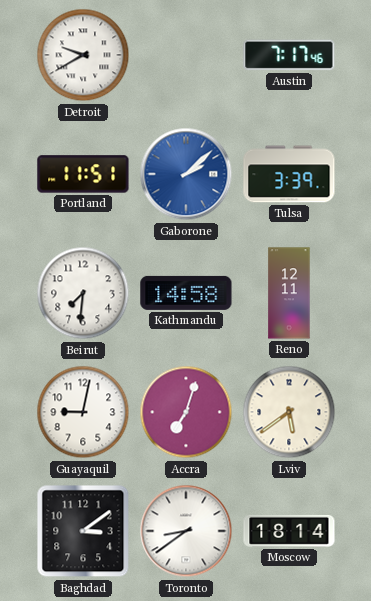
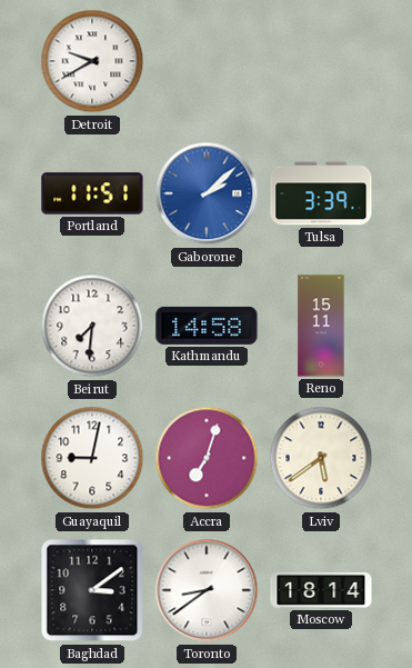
Austin: 7:17 -> none
Reno: 12:11 -> 15:11
